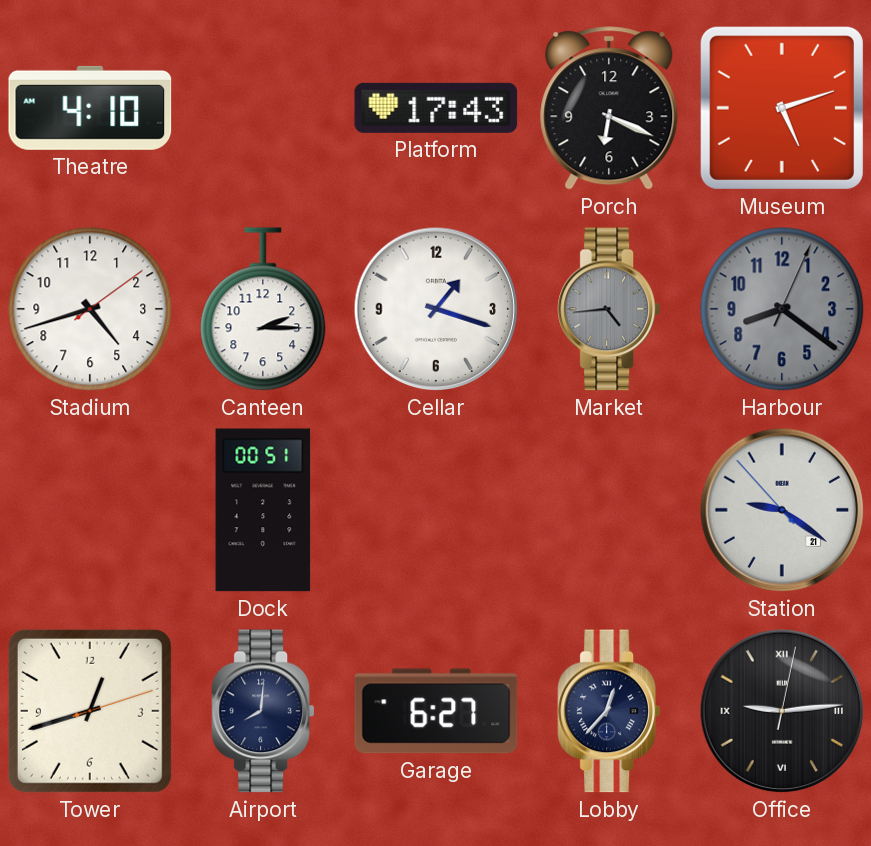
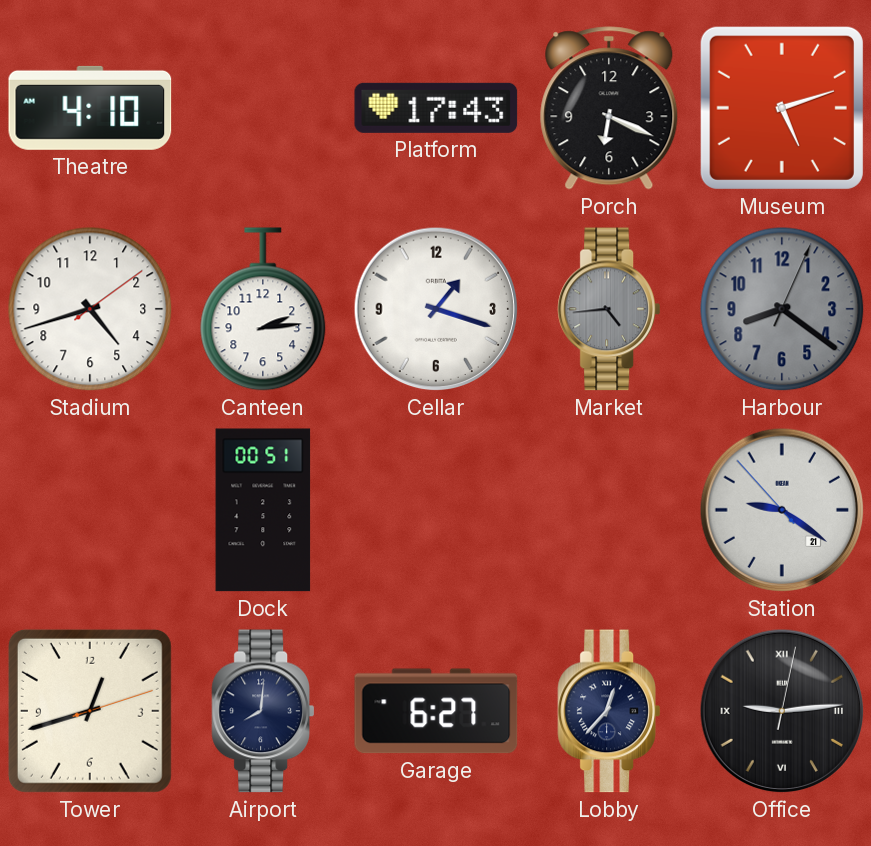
Canteen: 2:15 -> 2:14
